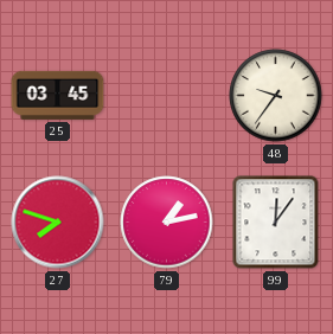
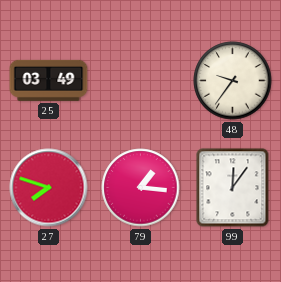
25: 03:45 -> 03:49
79: 1:13 -> 1:16
